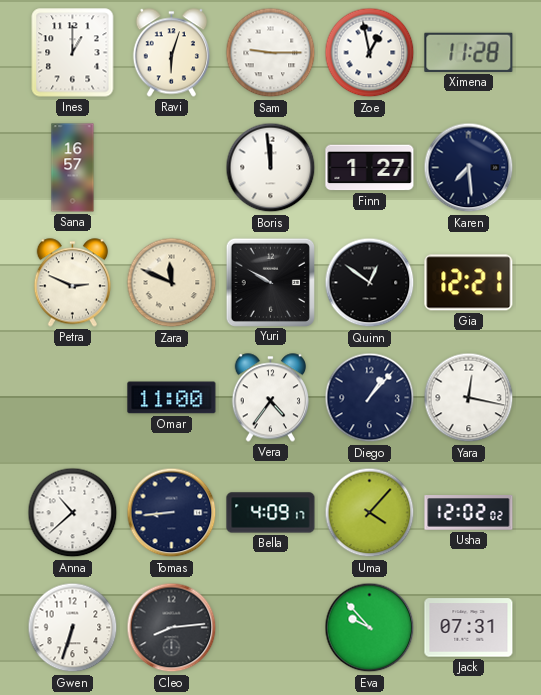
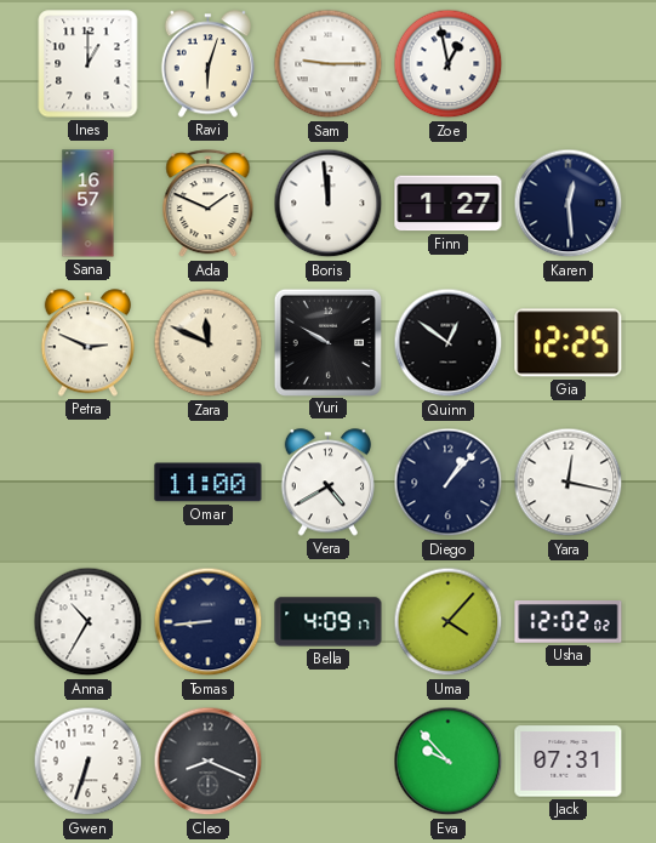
Ximena: 11:28 -> none
Ada: none -> 1:49
Karen: 7:29 -> 12:29
Gia: 12:21 -> 12:25
Vera: 4:36 -> 4:40
Anna: 10:38 -> 10:35
Cleo: 8:14 -> 8:19
